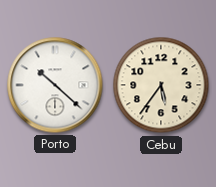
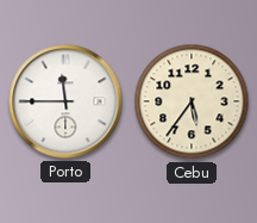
Porto: 10:22 -> 11:45
